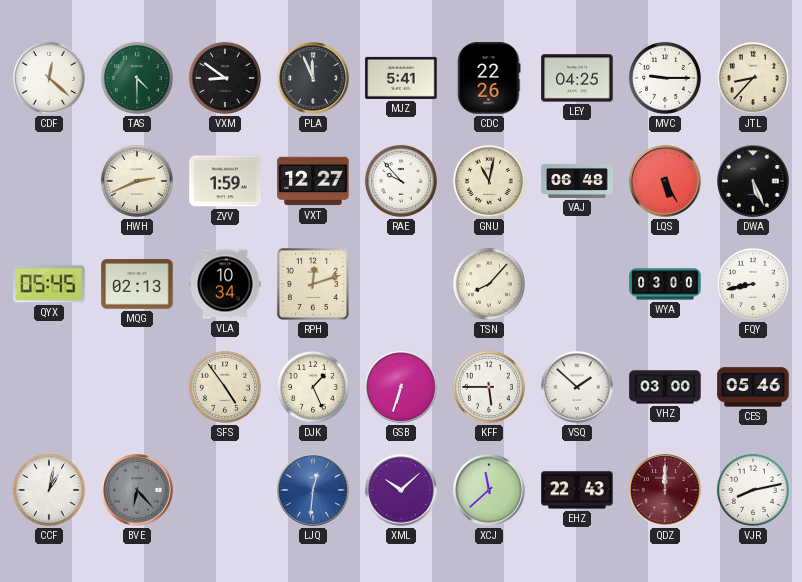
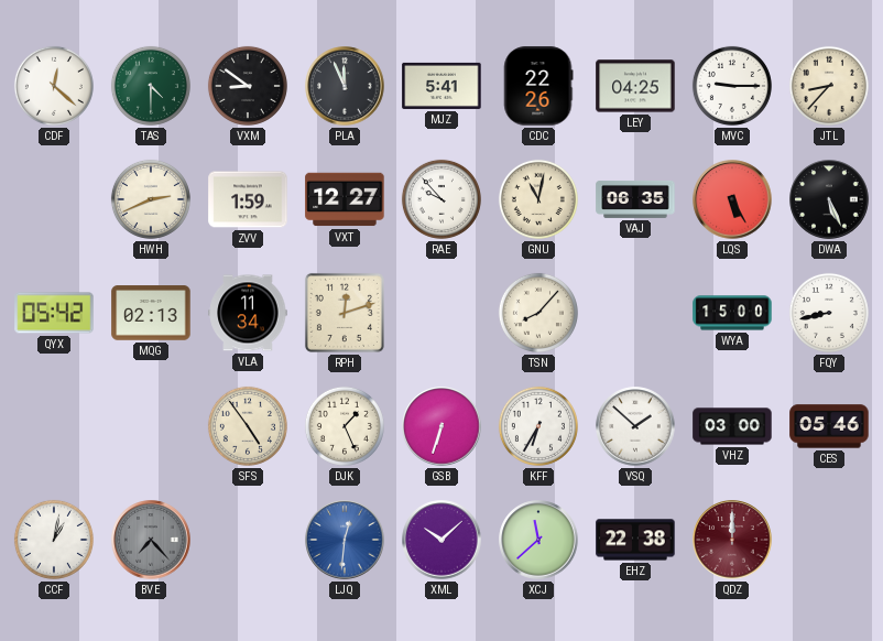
VAJ: 06:48 -> 06:35
QYX: 05:45 -> 05:42
VLA: 10:34 -> 11:34
WYA: 03:00 -> 15:00
KFF: 5:45 -> 6:35
BVE: 6:23 -> 7:23
EHZ: 22:43 -> 22:38
VJR: 8:13 -> none
